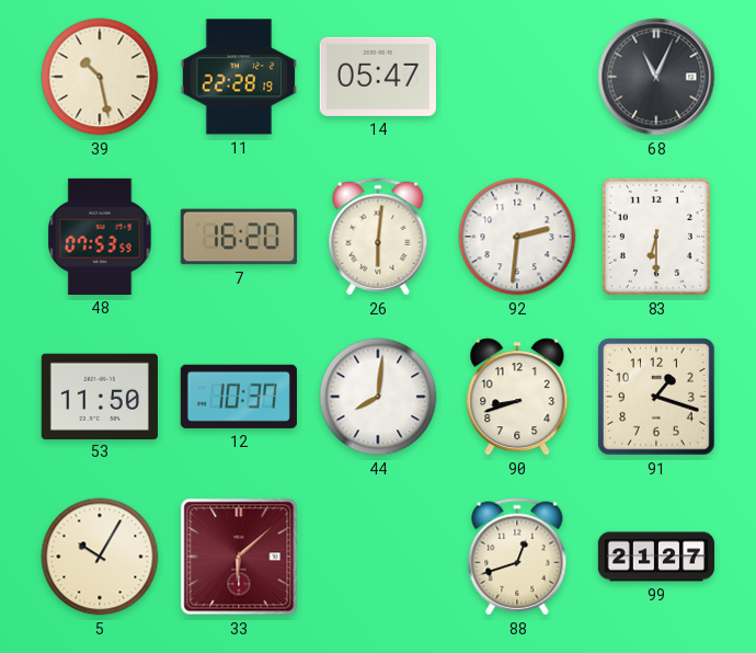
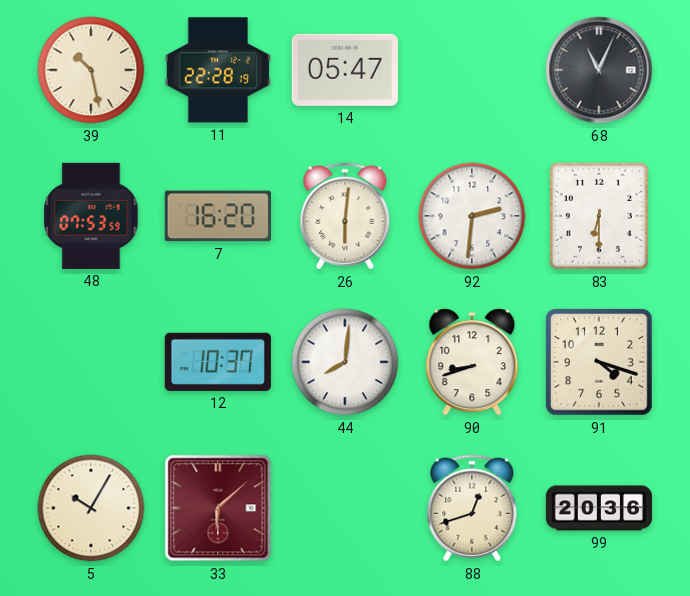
53: 11:50 -> none
91: 1:18 -> 4:18
99: 21:27 -> 20:36
